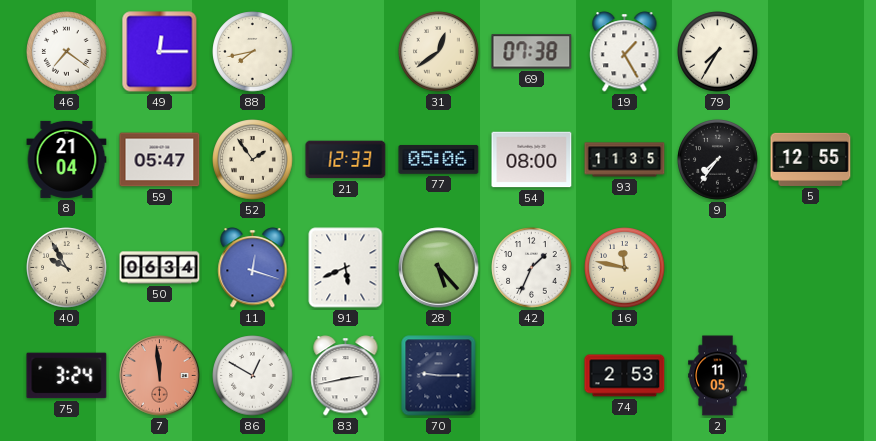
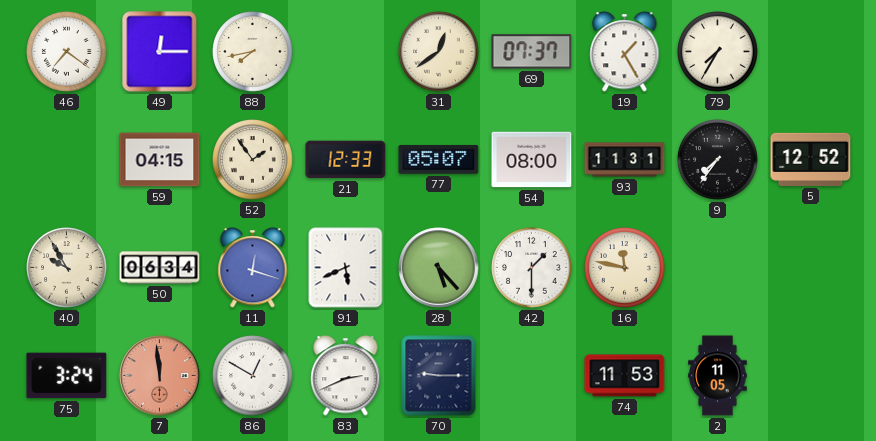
69: 07:38 -> 07:37
8: 21:04 -> none
59: 05:47 -> 04:15
77: 05:06 -> 05:07
93: 11:35 -> 11:31
5: 12:55 -> 12:52
42: 1:34 -> 1:30
83: 2:43 -> 2:41
74: 2:53 -> 11:53
